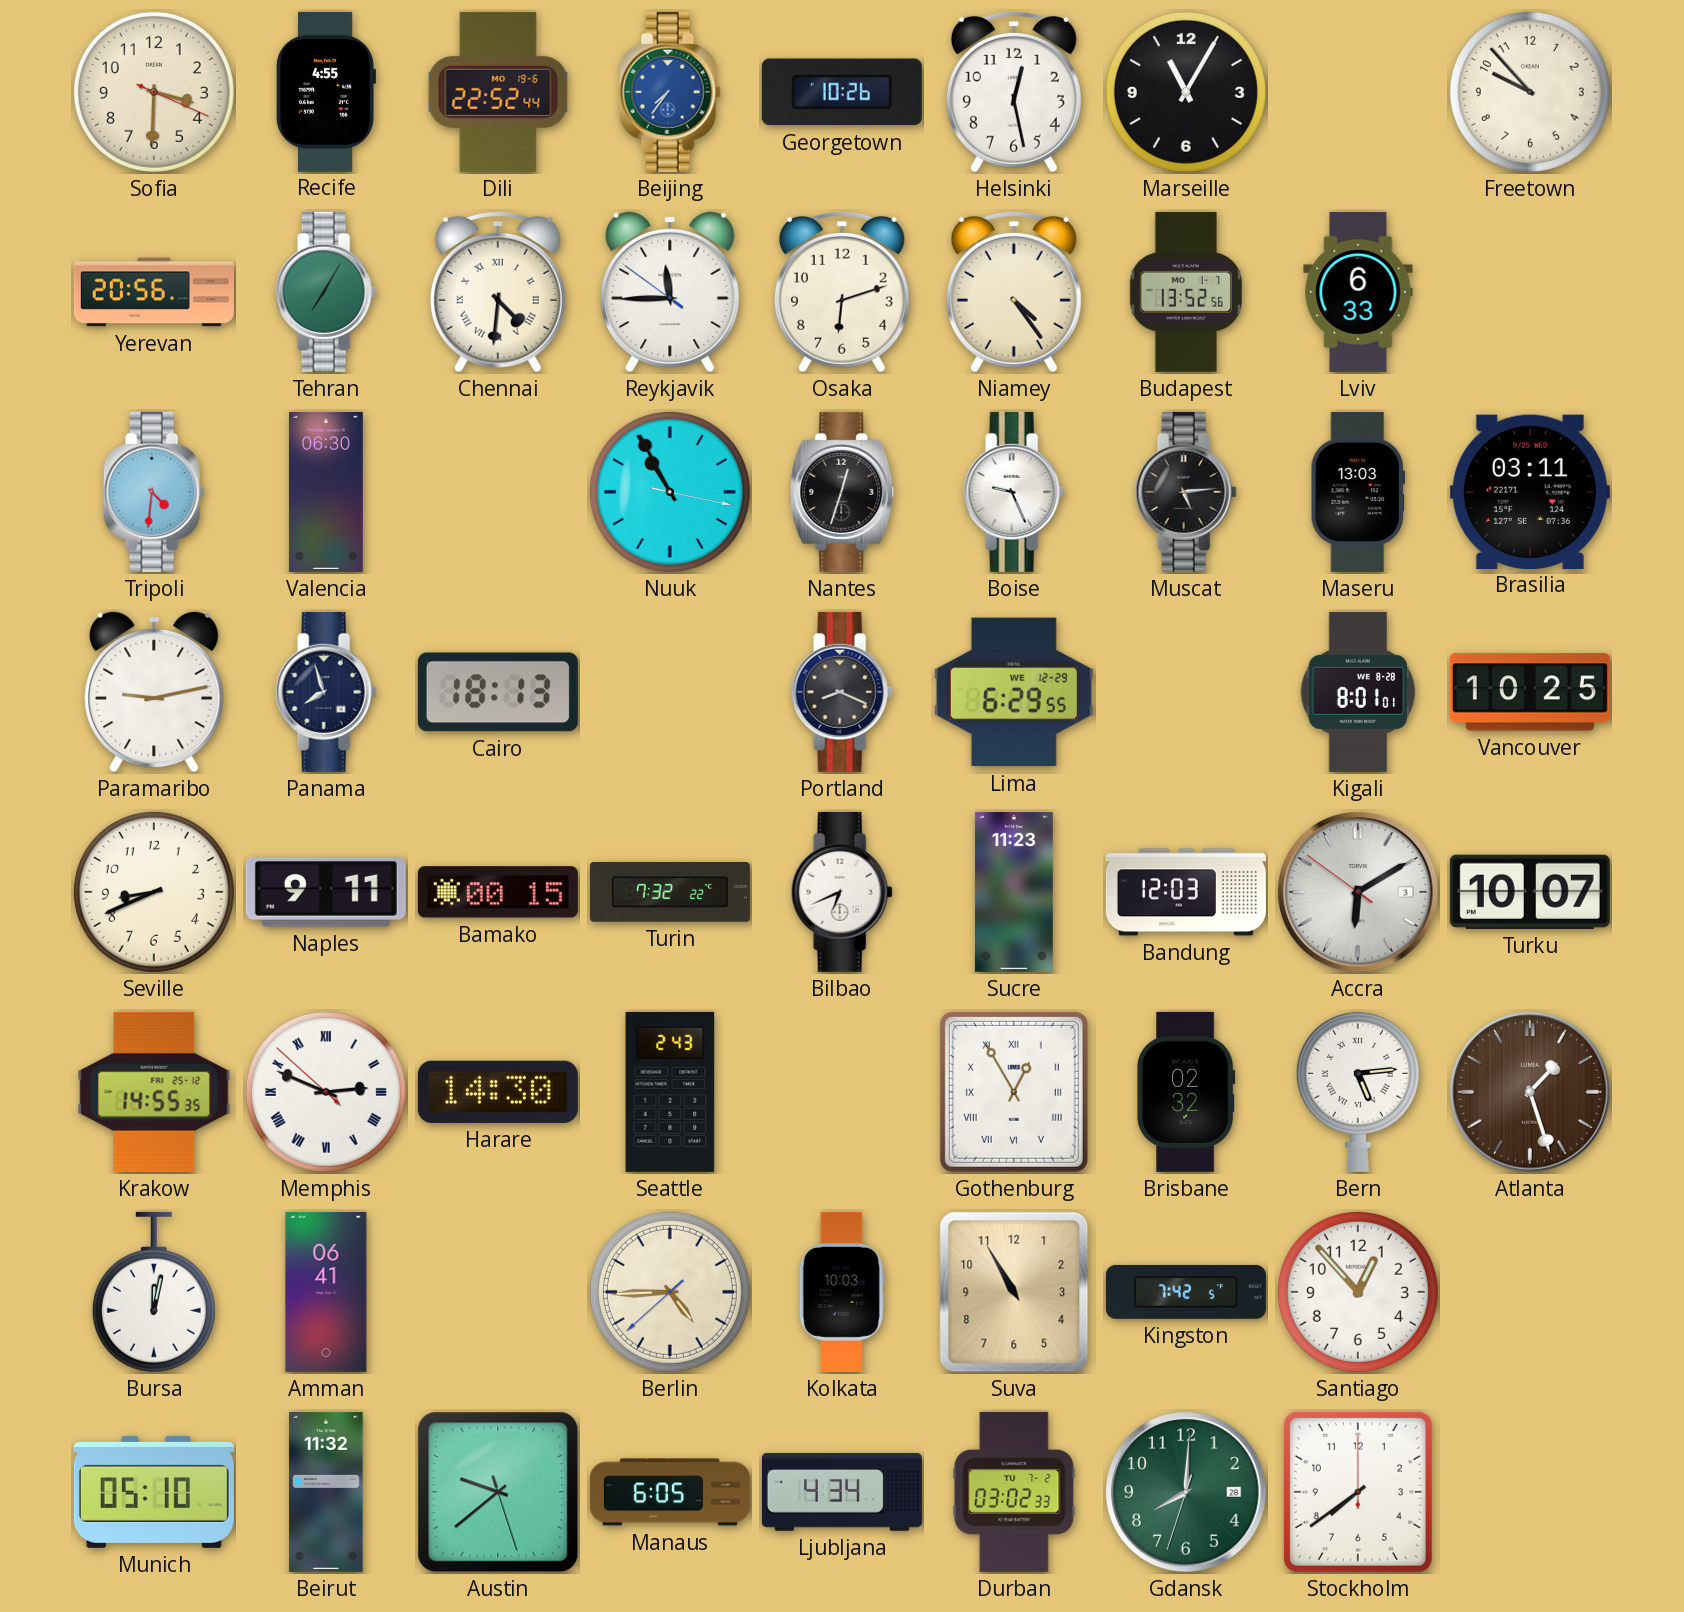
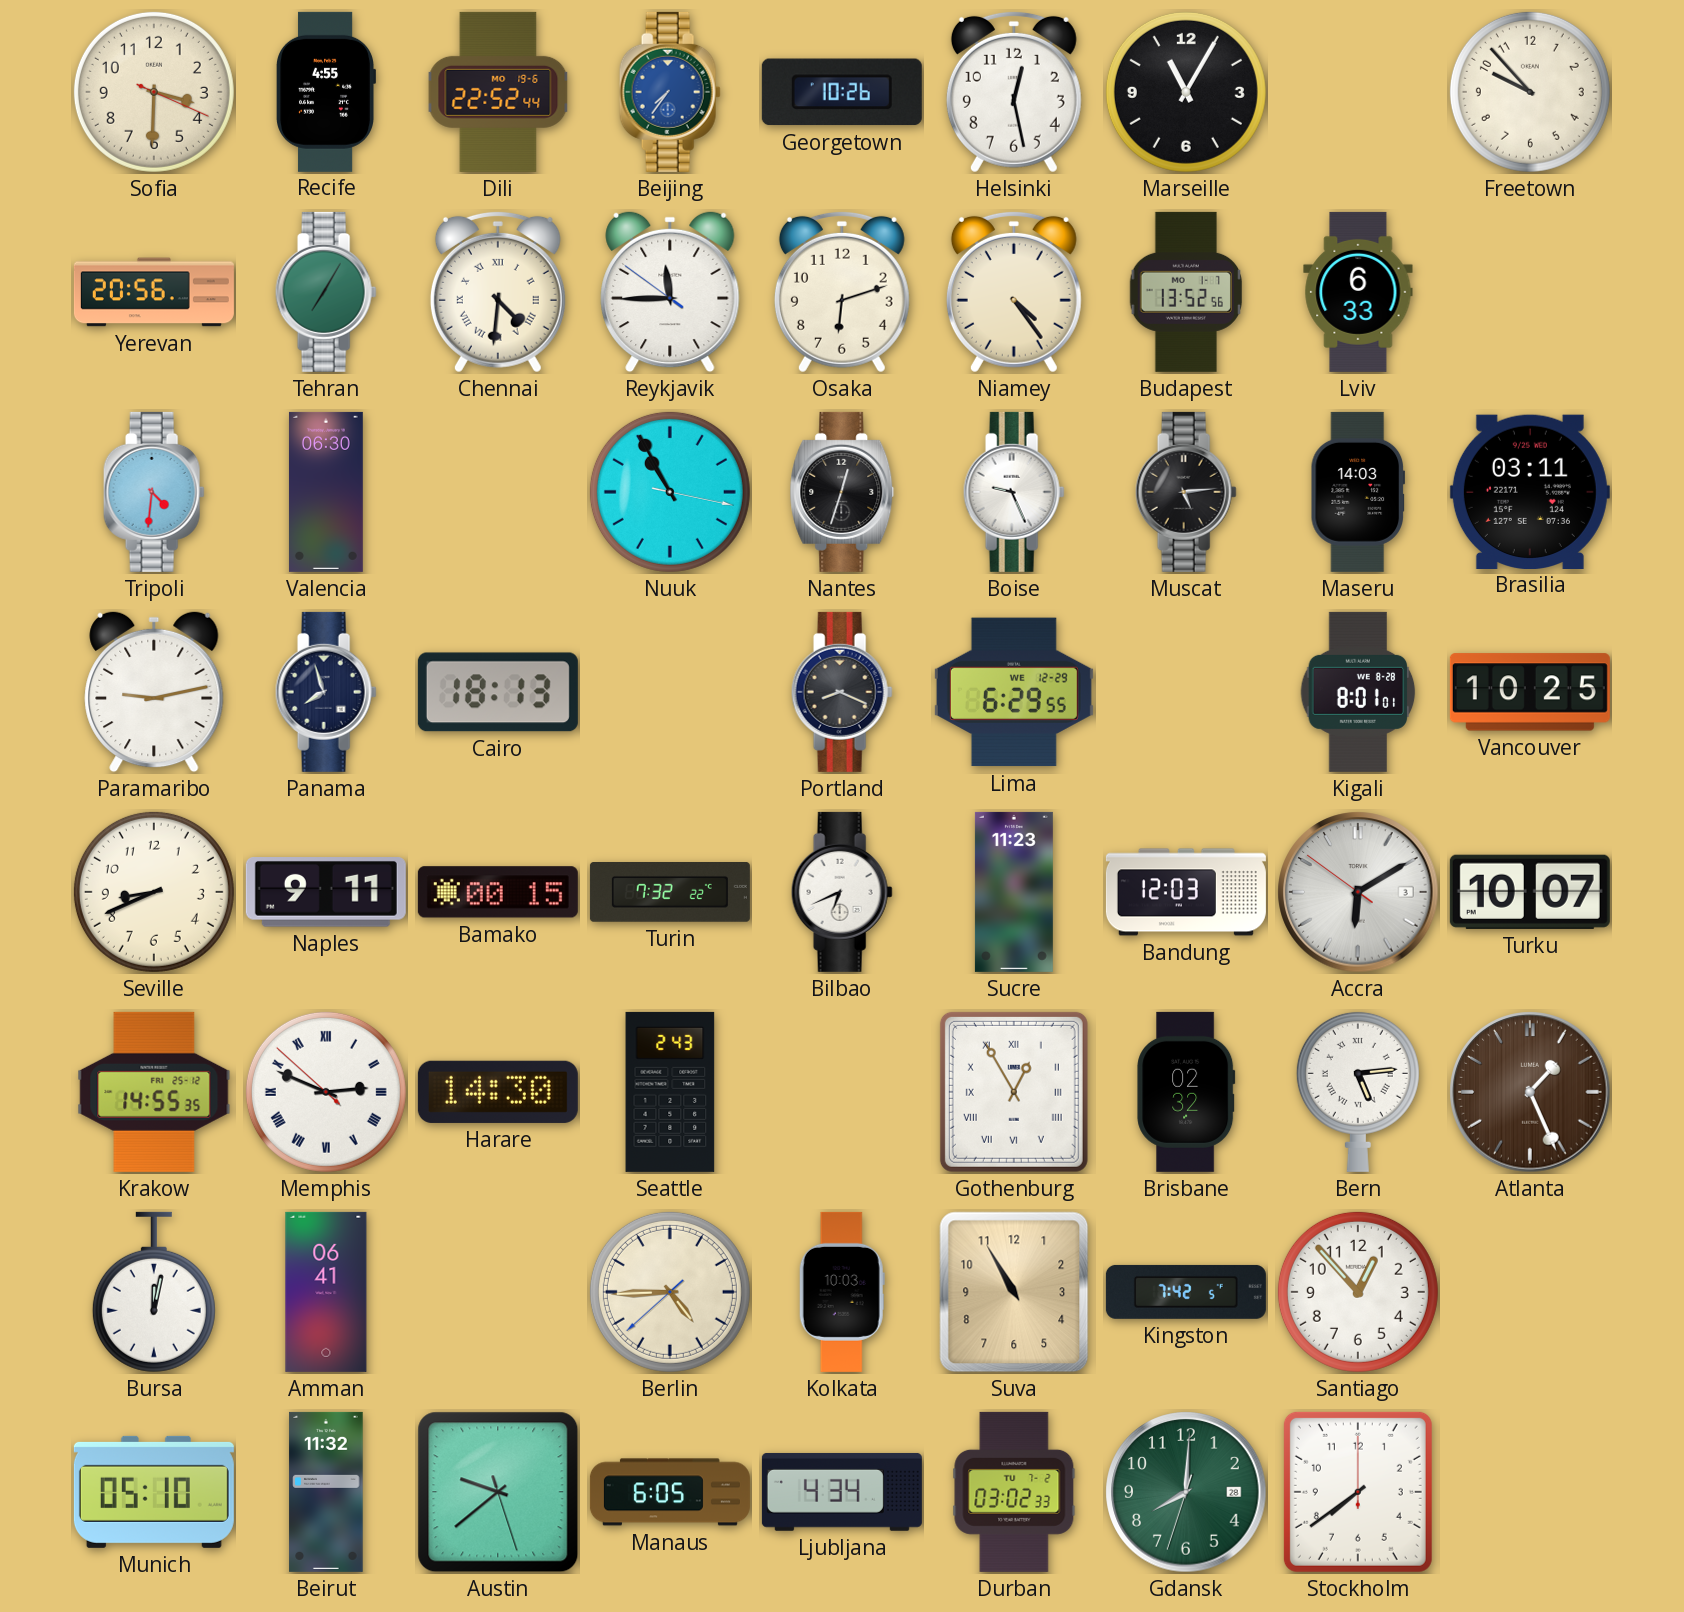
Maseru: 13:03 -> 14:03
Atlanta: 1:27 -> 1:26
